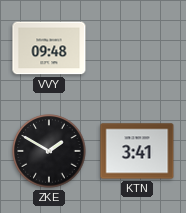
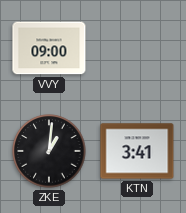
VVY: 09:48 -> 09:00
ZKE: 1:50 -> 1:01
